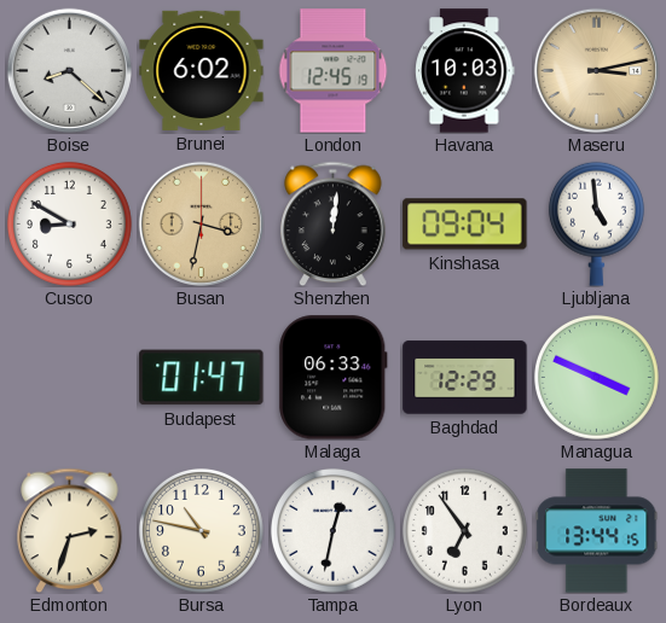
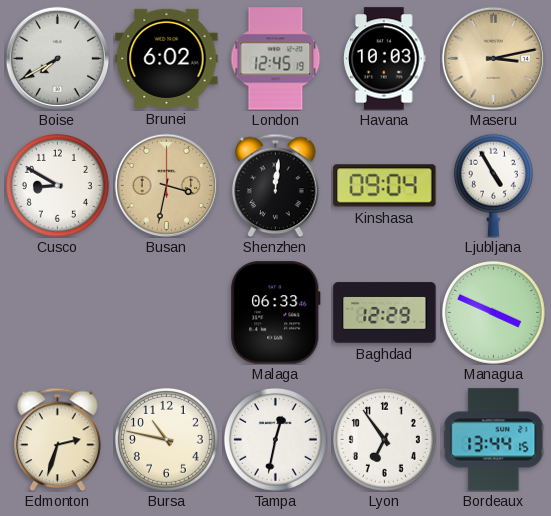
Boise: 8:22 -> 7:40
Ljubljana: 4:59 -> 4:55
Budapest: 01:47 -> none
